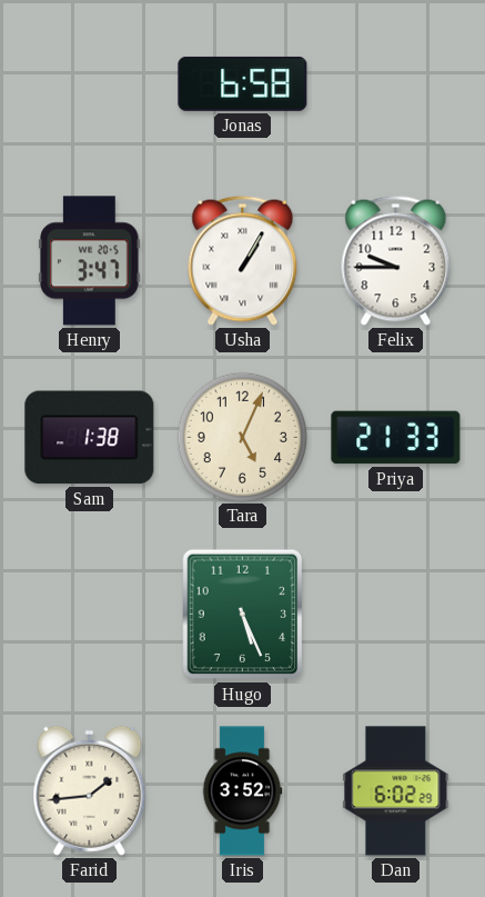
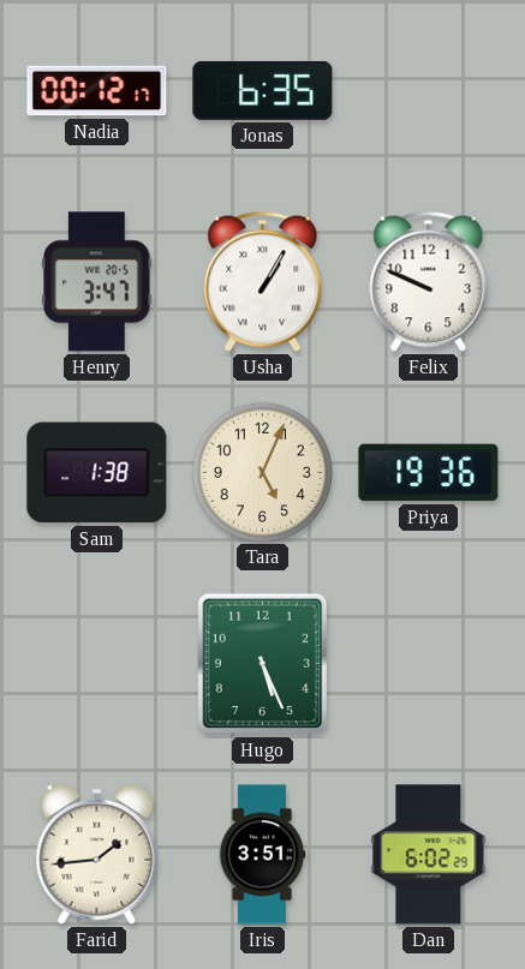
Nadia: none -> 00:12
Jonas: 6:58 -> 6:35
Felix: 9:45 -> 9:49
Priya: 21:33 -> 19:36
Iris: 3:52 -> 3:51
